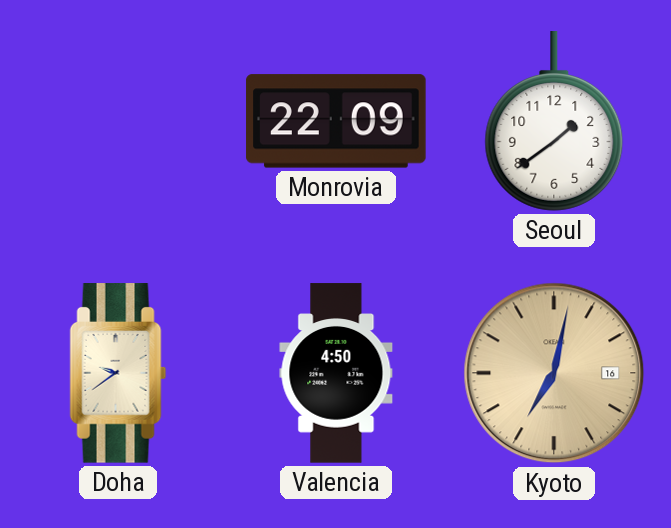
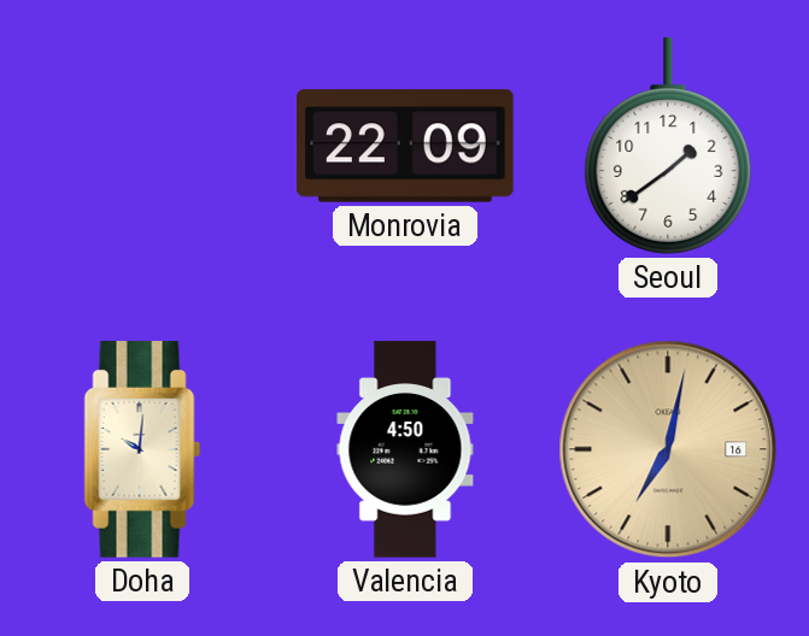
Doha: 9:39 -> 10:01
